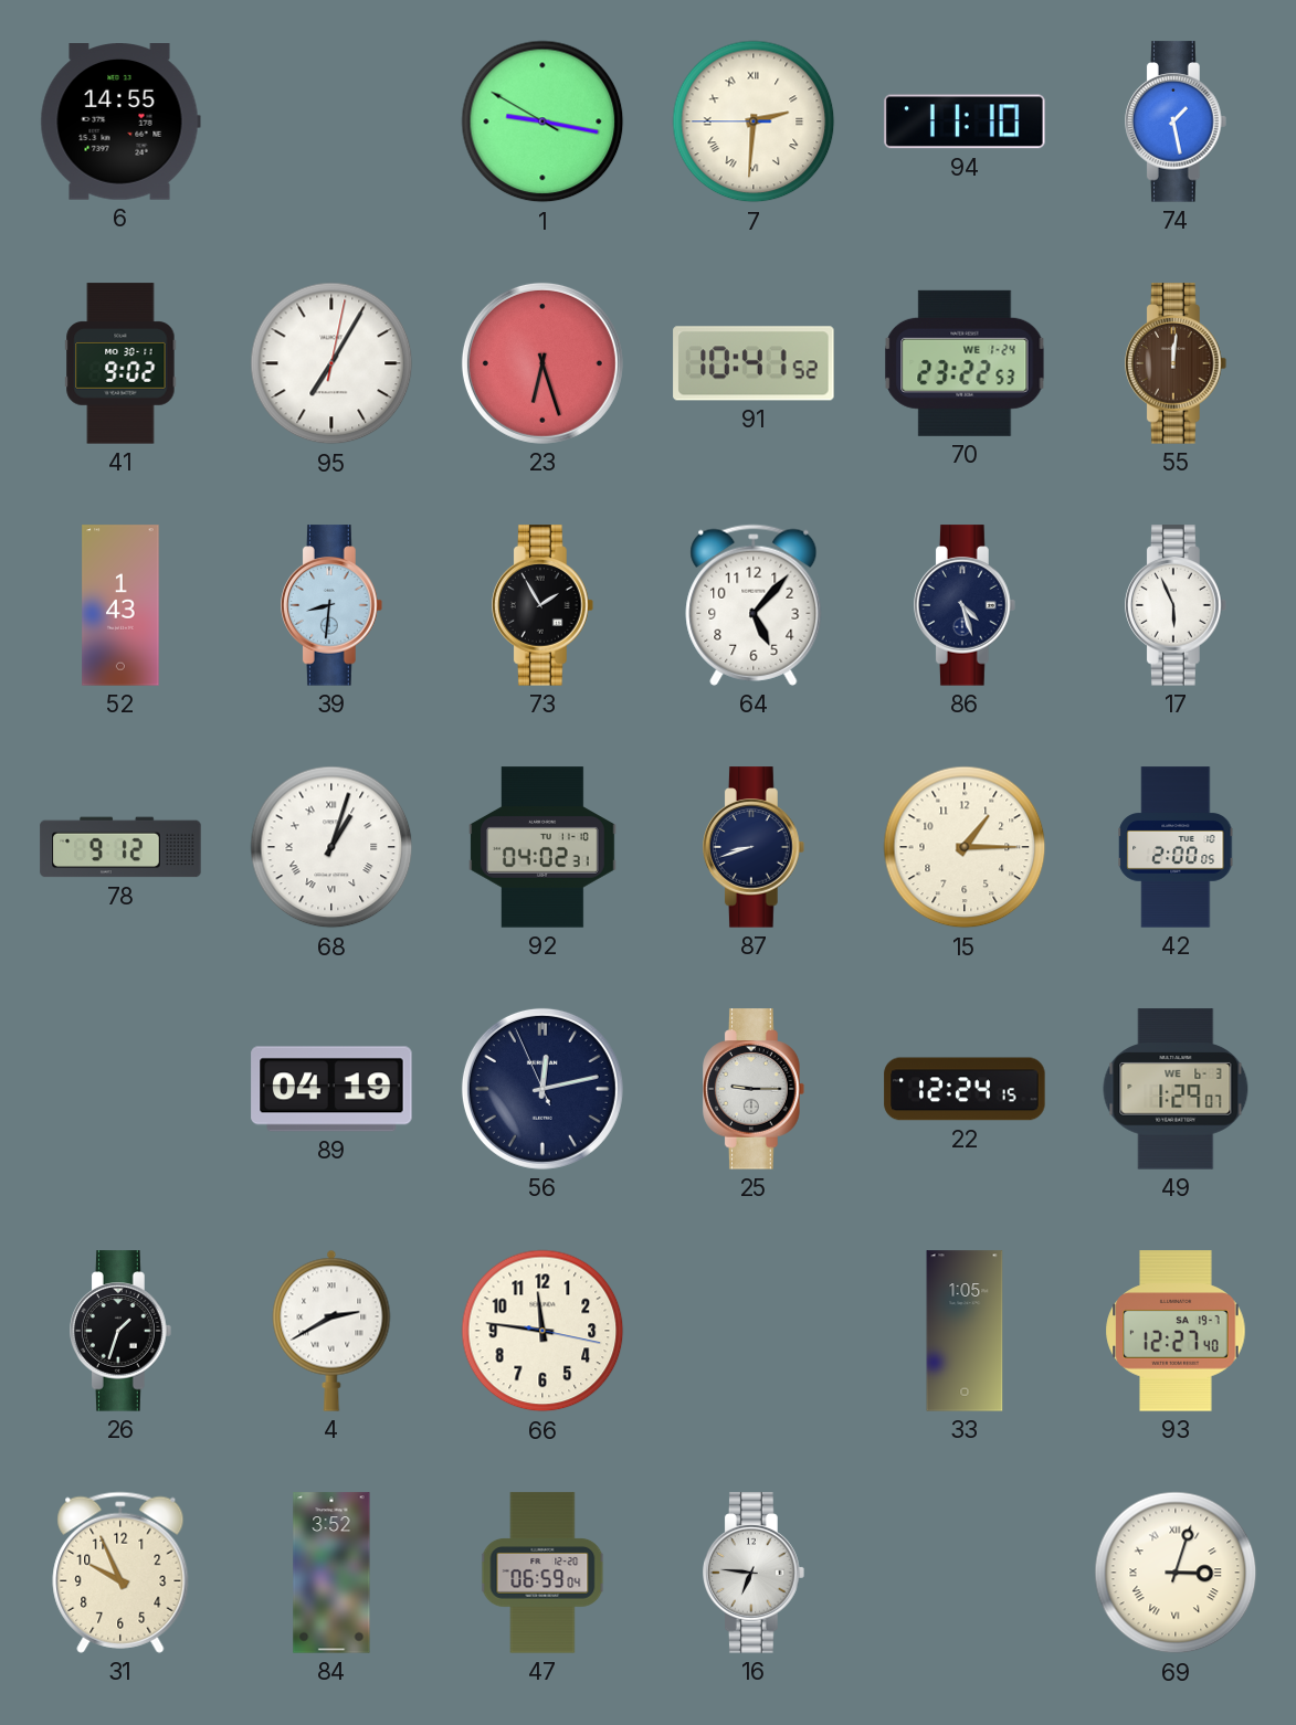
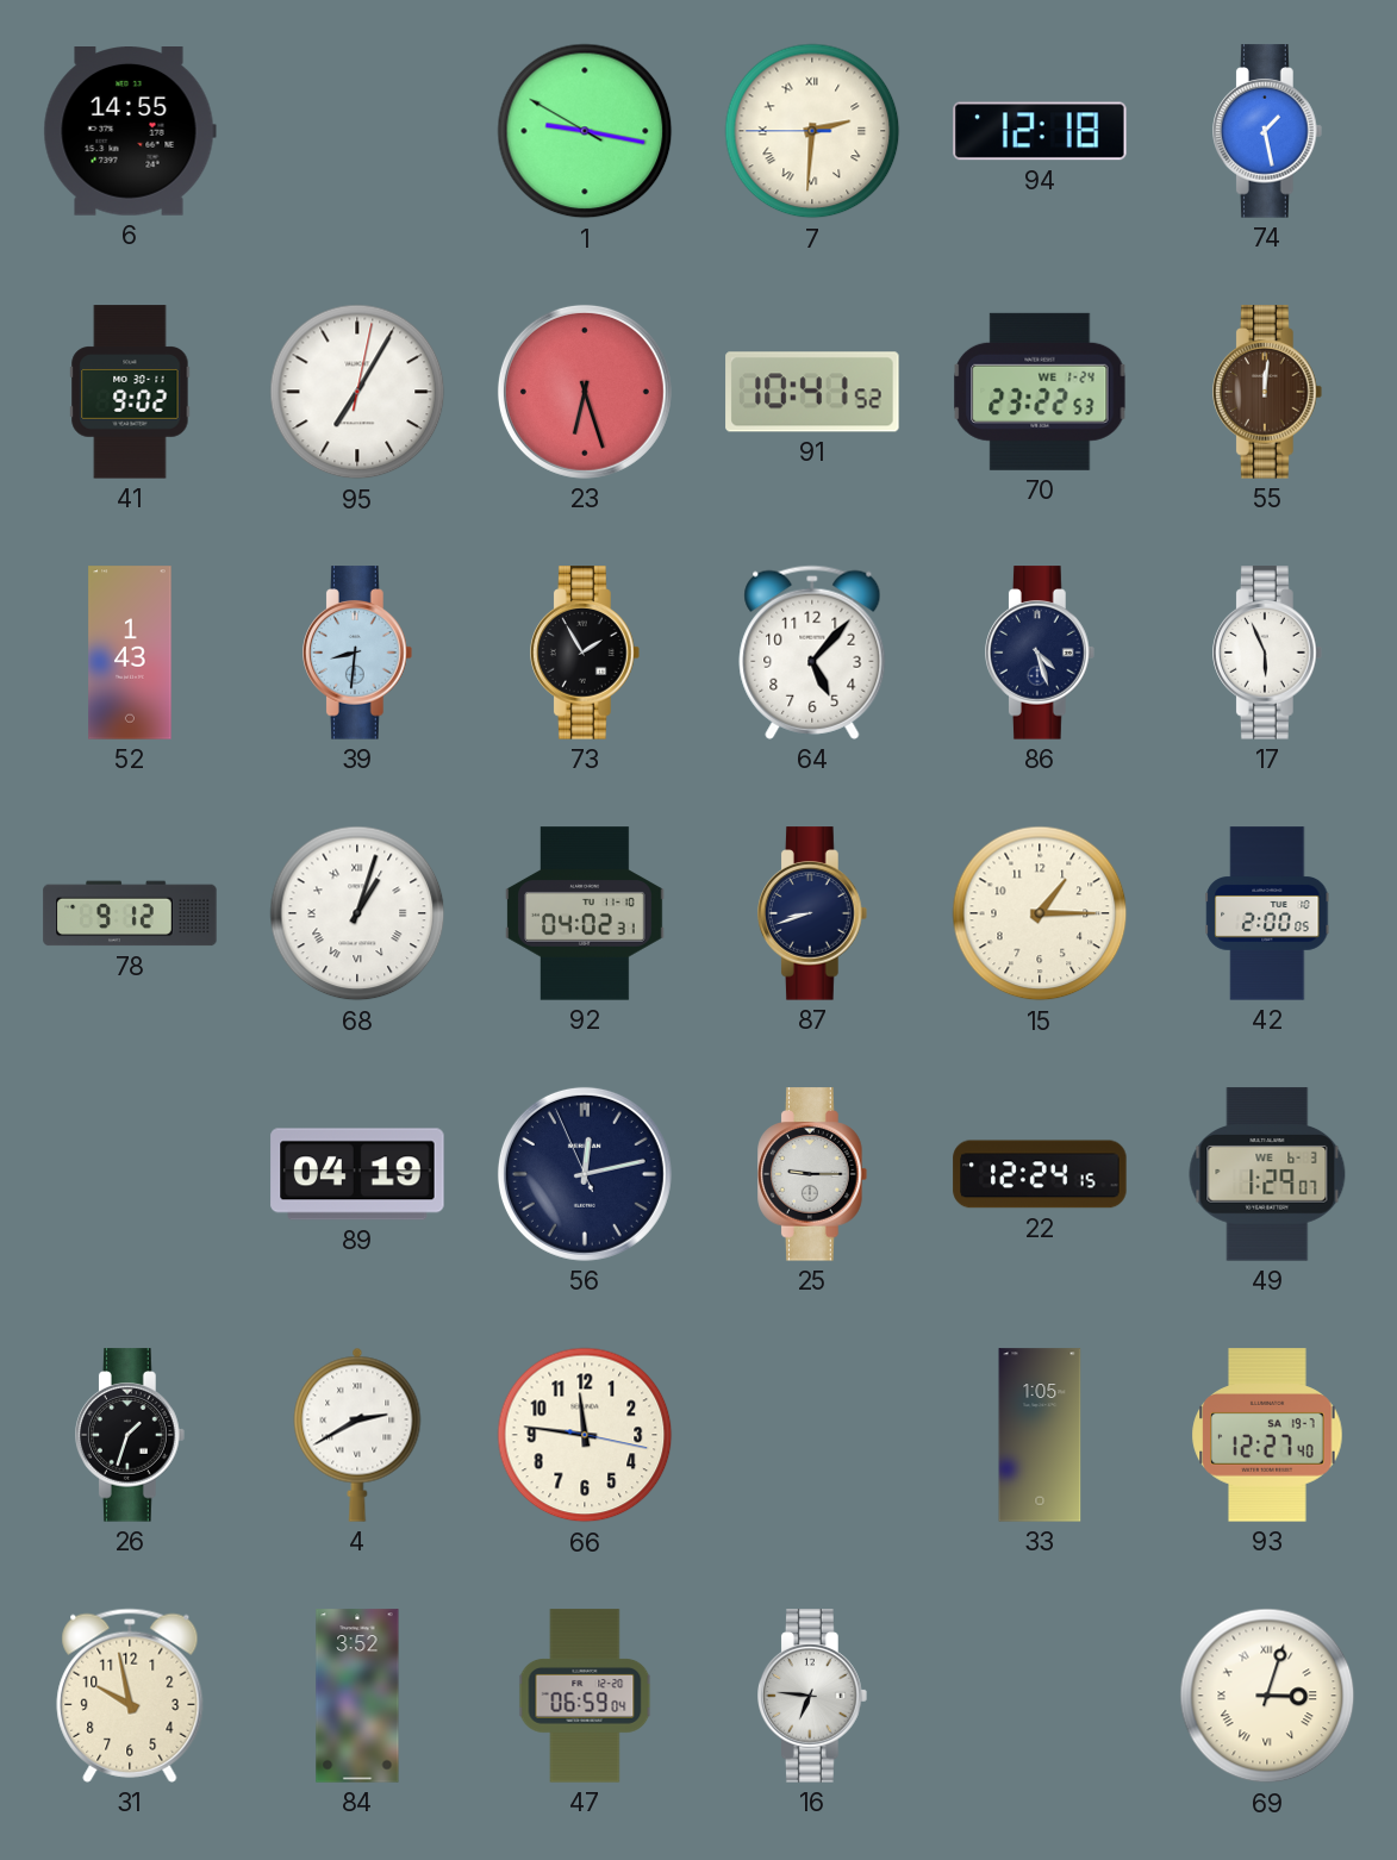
94: 11:10 -> 12:18
31: 9:56 -> 9:58
